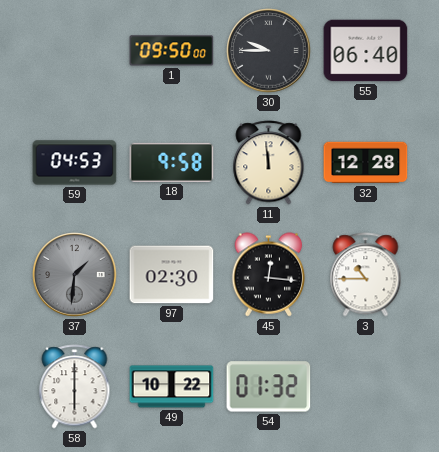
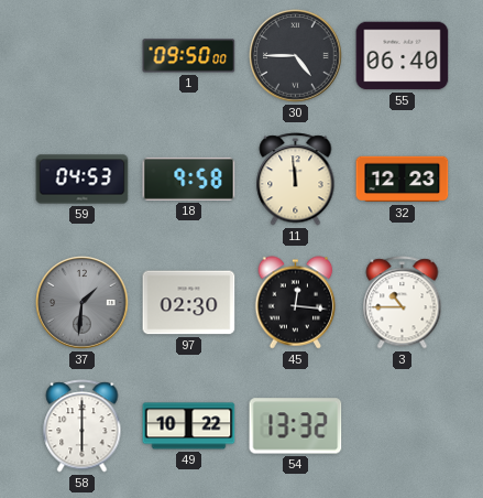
30: 9:45 -> 4:45
32: 12:28 -> 12:23
54: 01:32 -> 13:32
